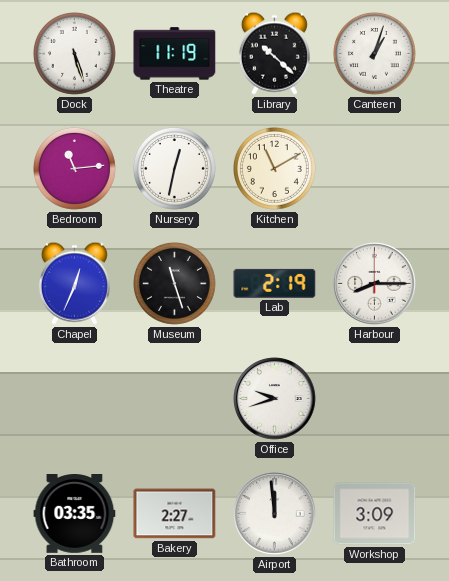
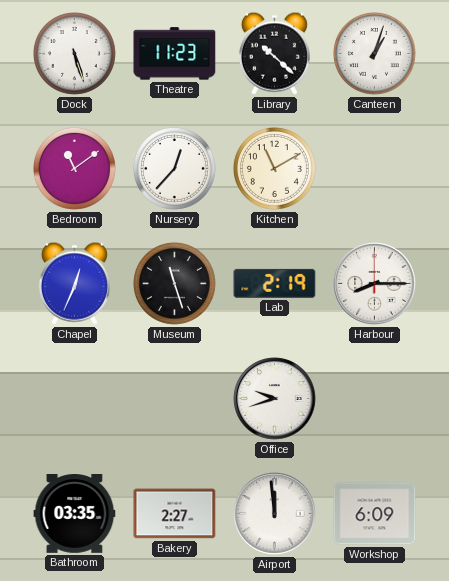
Theatre: 11:19 -> 11:23
Bedroom: 11:14 -> 11:09
Nursery: 12:32 -> 12:37
Workshop: 3:09 -> 6:09
